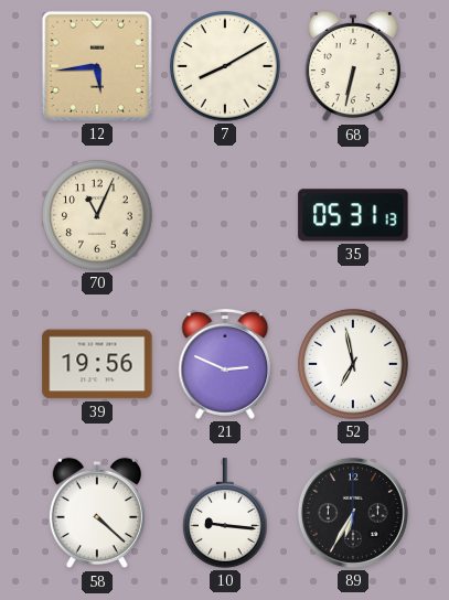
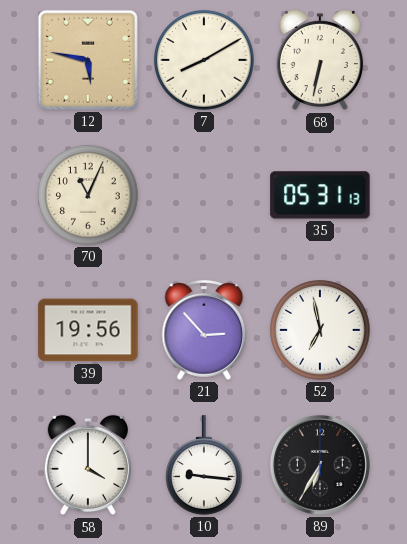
12: 5:44 -> 5:47
21: 2:49 -> 2:53
58: 4:22 -> 4:00
